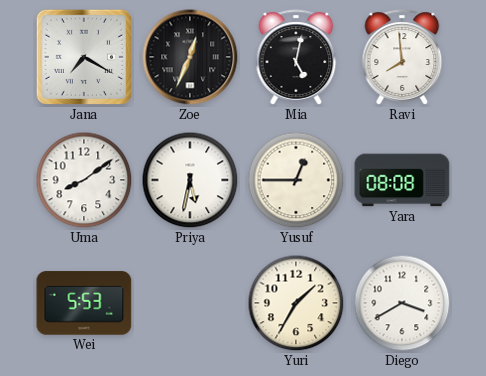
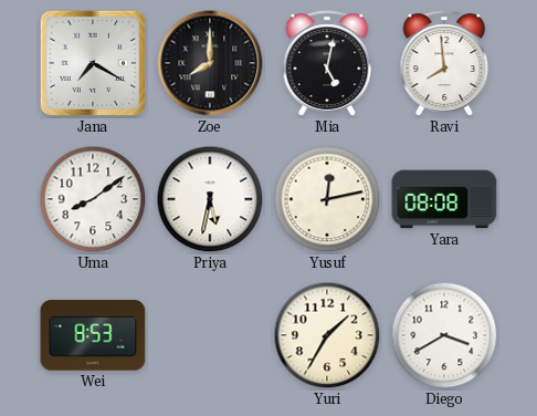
Zoe: 12:34 -> 8:00
Yusuf: 12:45 -> 12:13
Wei: 5:53 -> 8:53
